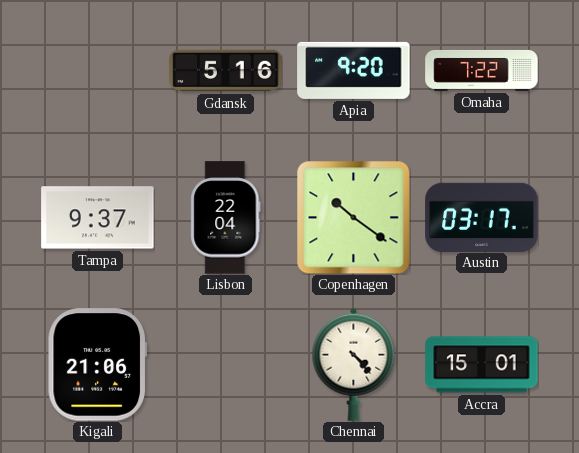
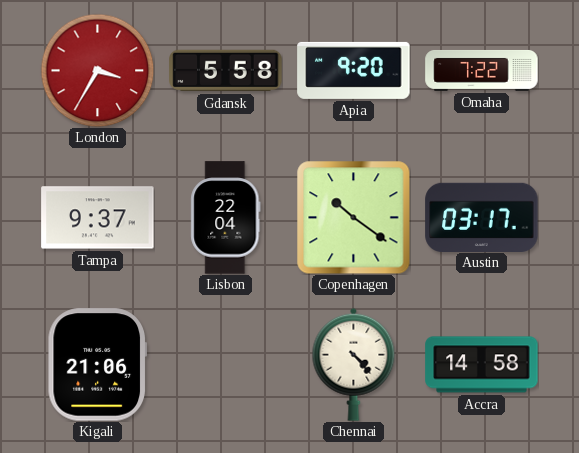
London: none -> 3:35
Gdansk: 5:16 -> 5:58
Accra: 15:01 -> 14:58
